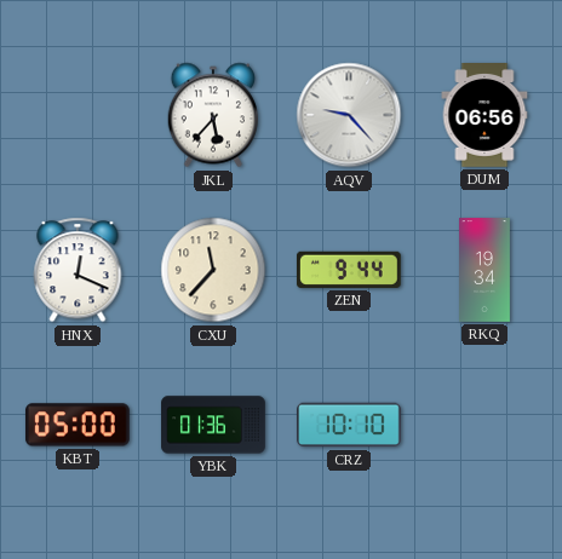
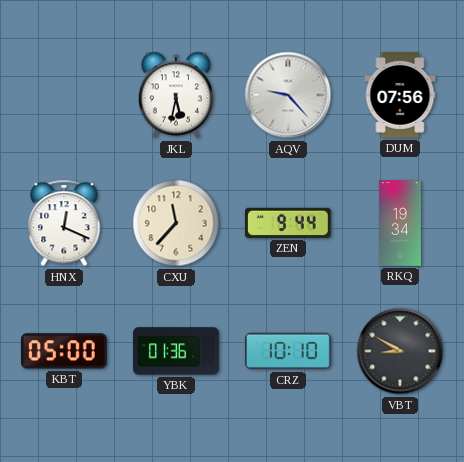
JKL: 5:37 -> 5:32
DUM: 06:56 -> 07:56
VBT: none -> 8:50
